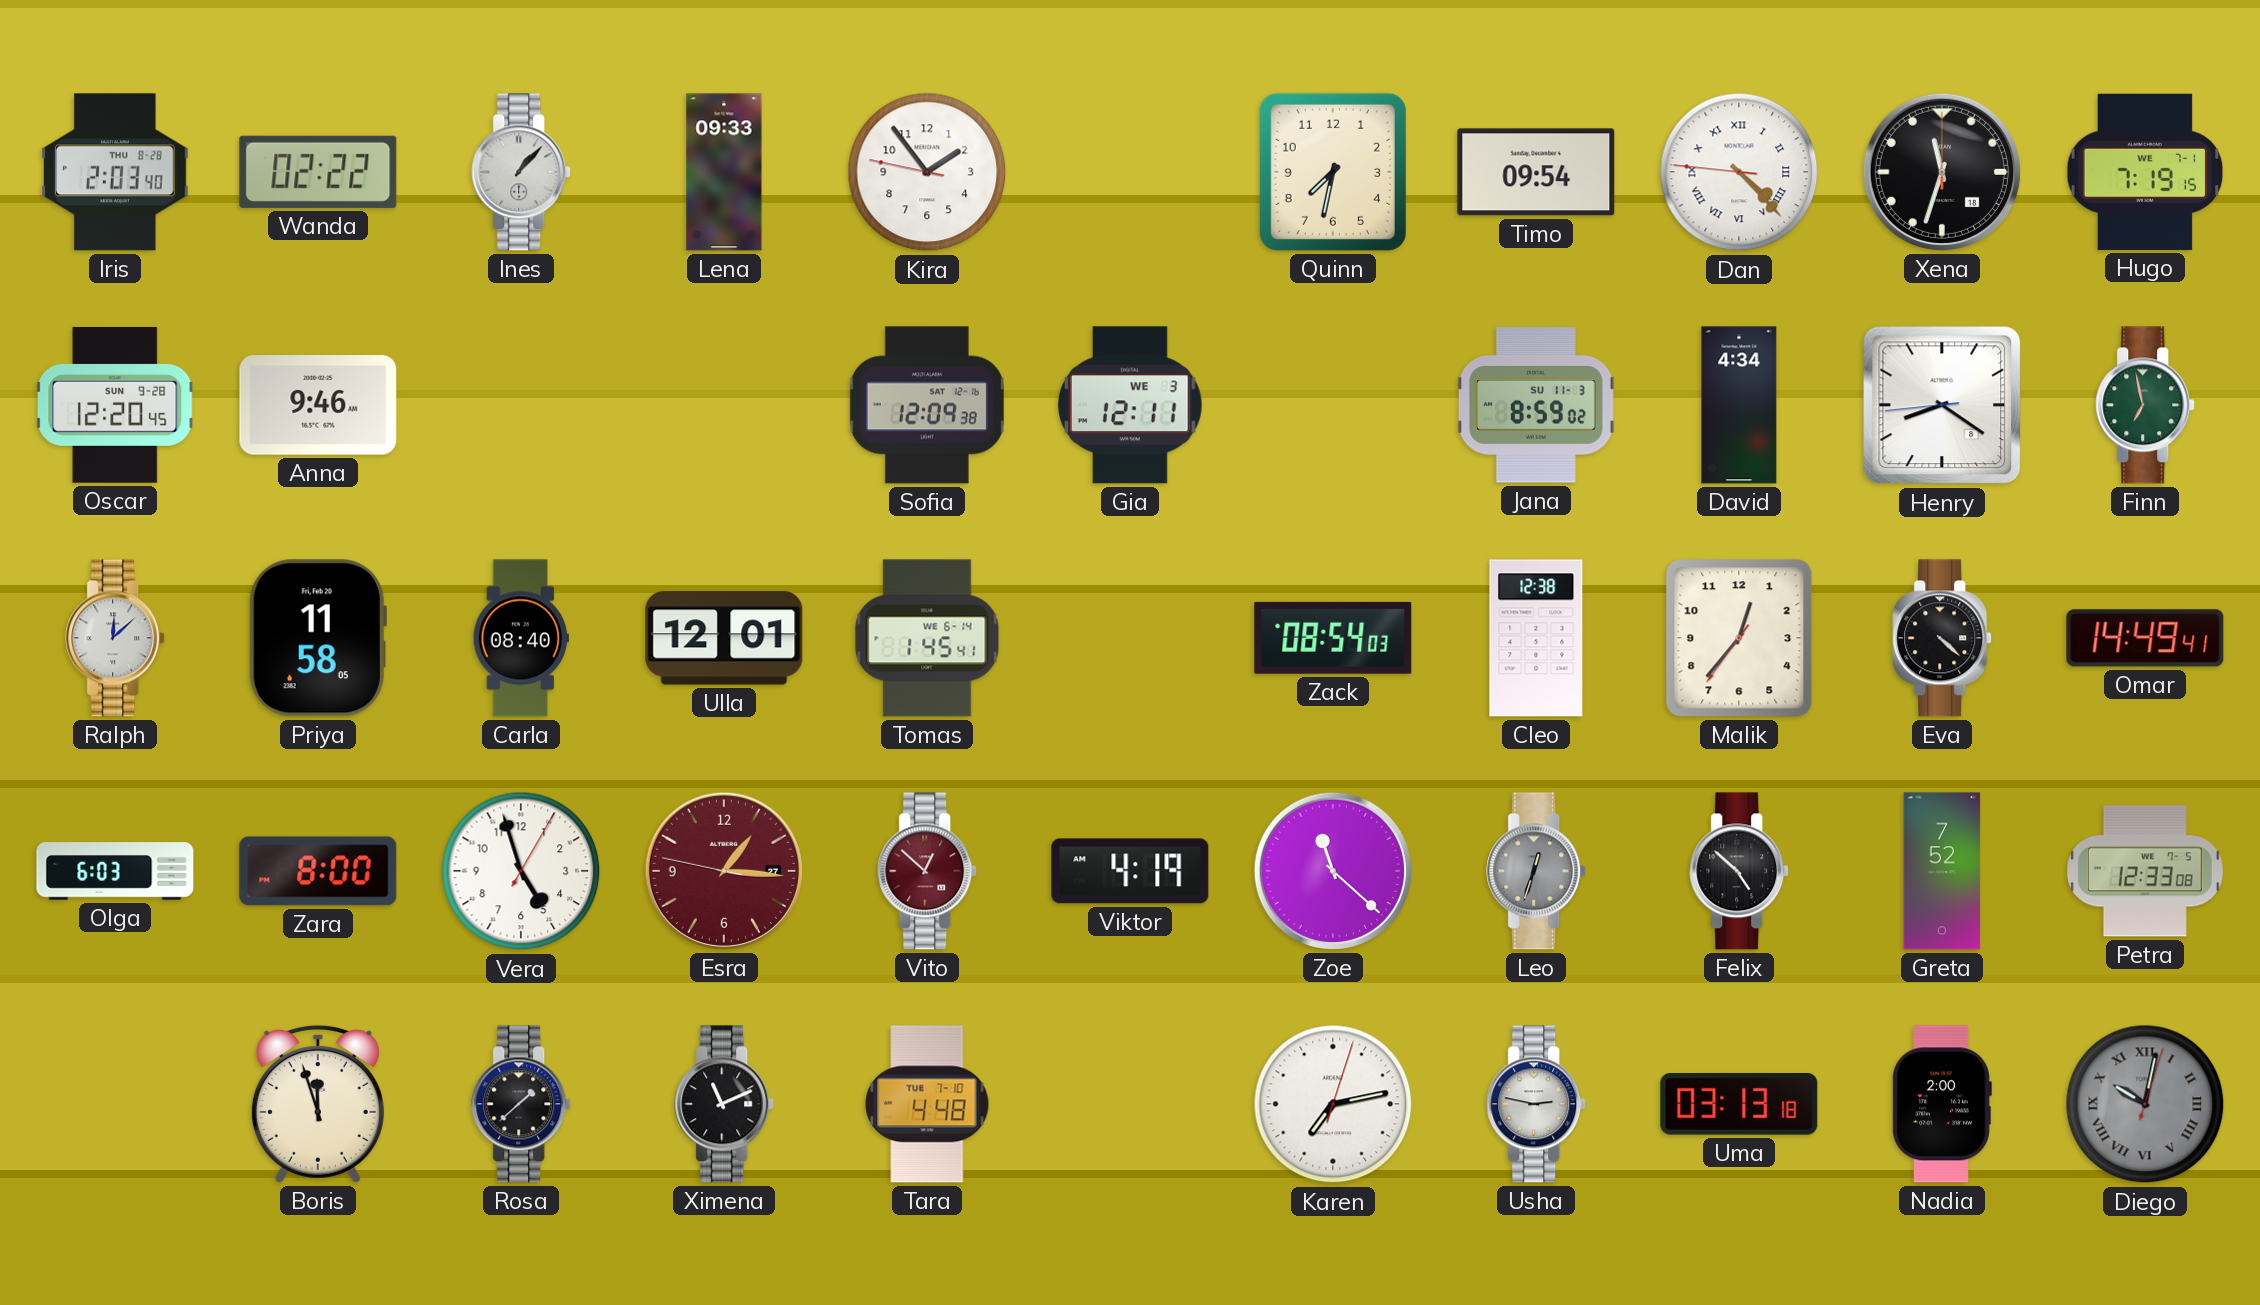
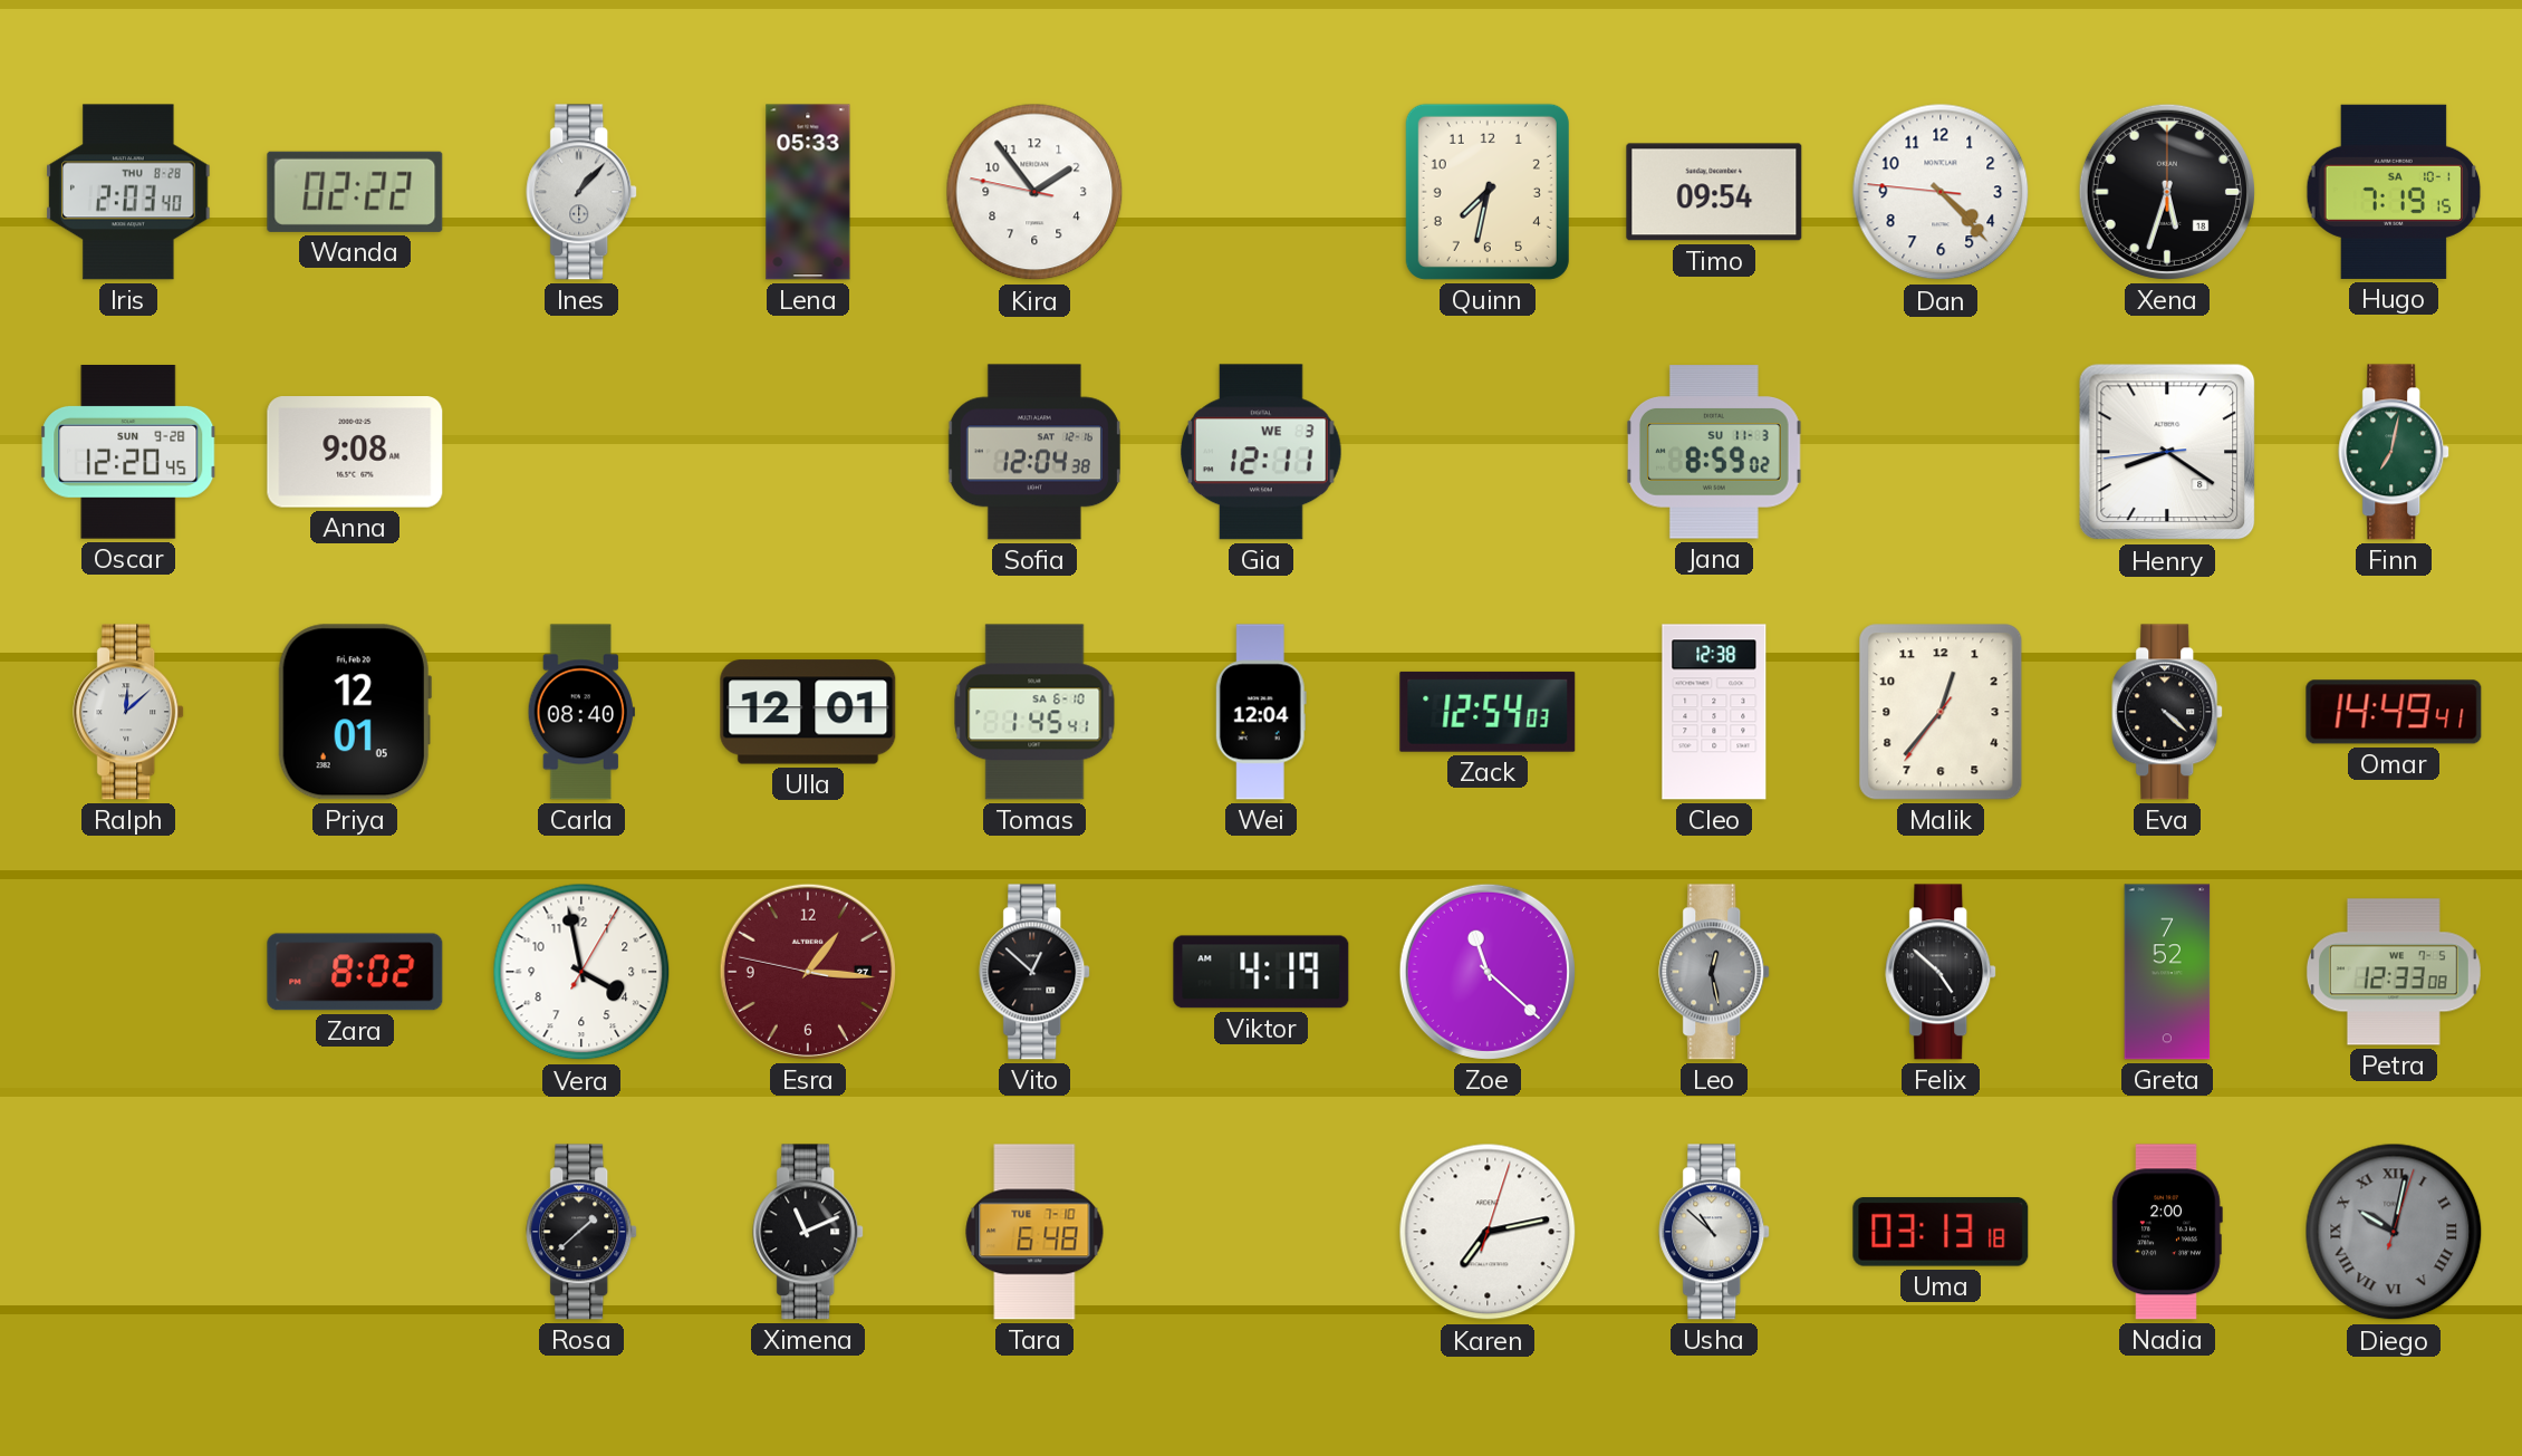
Lena: 09:33 -> 05:33
Dan numerals: Roman -> Arabic
Xena: 11:33 -> 5:33
Hugo date: WE 7-1 -> SA 10-1
Anna: 9:46 -> 9:08
Sofia: 12:09 -> 12:04
David: 4:34 -> none
Finn: 6:58 -> 7:02
Priya: 11:58 -> 12:01
Tomas date: WE 6-14 -> SA 6-10
Wei: none -> 12:04
Zack: 08:54 -> 12:54
Olga: 6:03 -> none
Zara: 8:00 -> 8:02
Vera: 4:57 -> 3:58
Vito dial: burgundy -> black
Leo: 12:33 -> 12:28
Boris: 11:57 -> none
Tara: 4:48 -> 6:48
Usha: 2:47 -> 10:52
